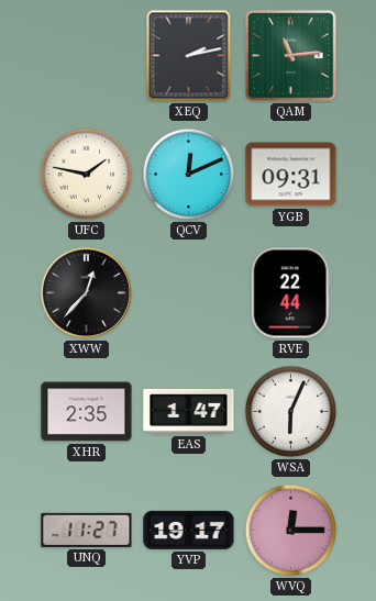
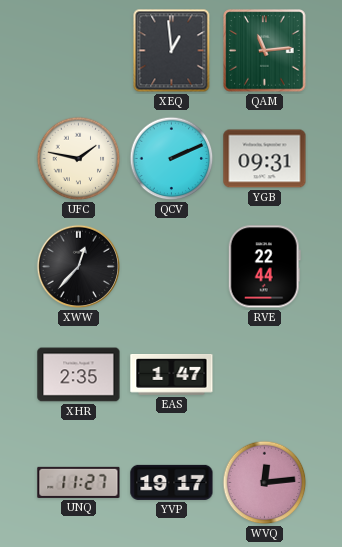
XEQ: 2:13 -> 12:59
QCV: 12:11 -> 2:11
WSA: 6:04 -> none
WVQ: 12:15 -> 12:14
